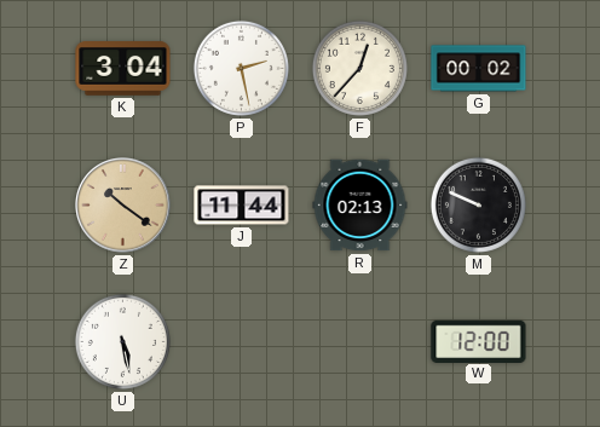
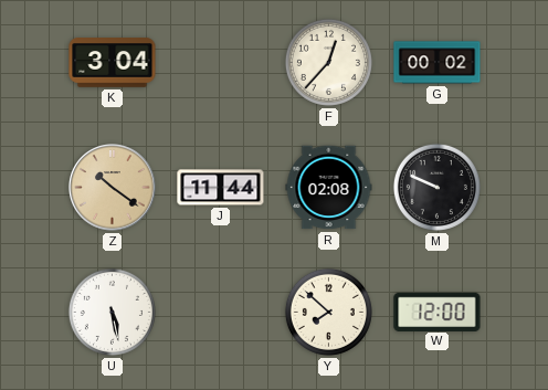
P: 2:28 -> none
R: 02:13 -> 02:08
Y: none -> 7:52
